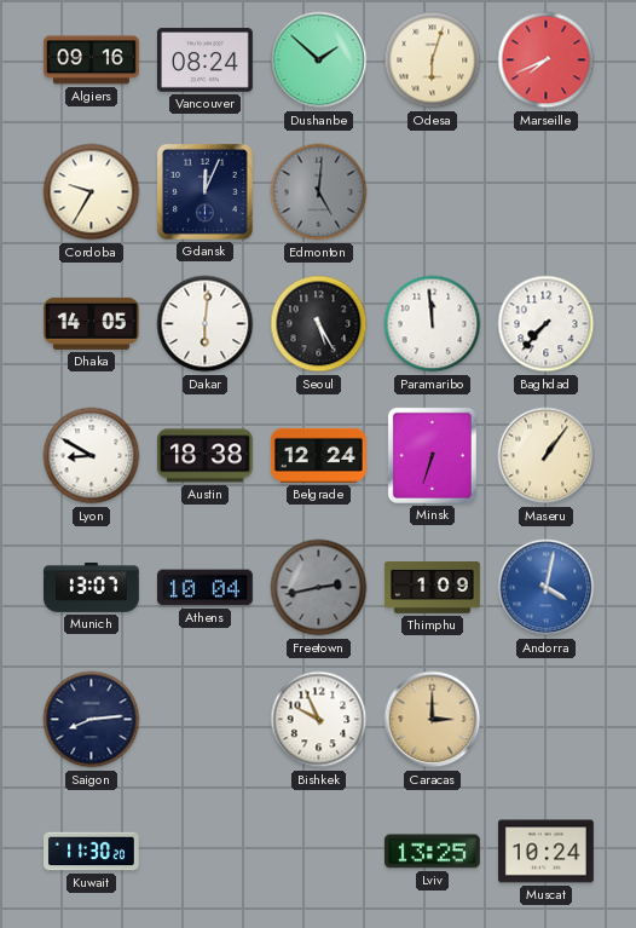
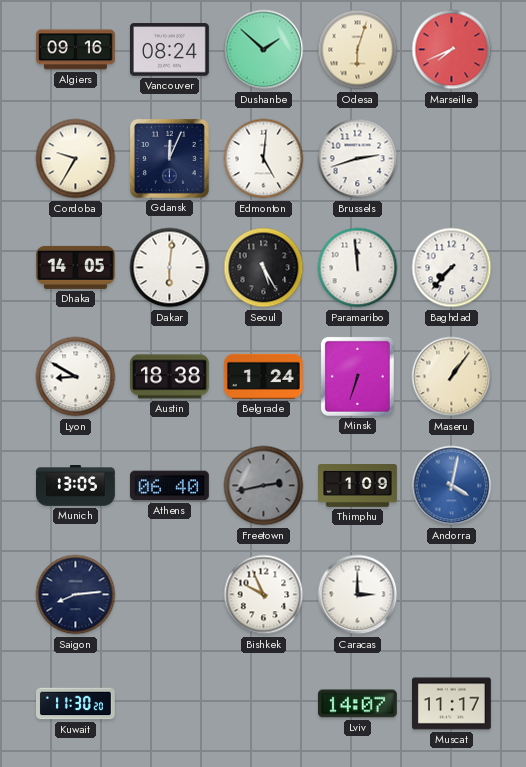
Edmonton dial: grey -> white
Brussels: none -> 2:42
Belgrade: 12:24 -> 1:24
Munich: 13:07 -> 13:05
Athens: 10:04 -> 06:40
Caracas dial: champagne -> white
Lviv: 13:25 -> 14:07
Muscat: 10:24 -> 11:17
